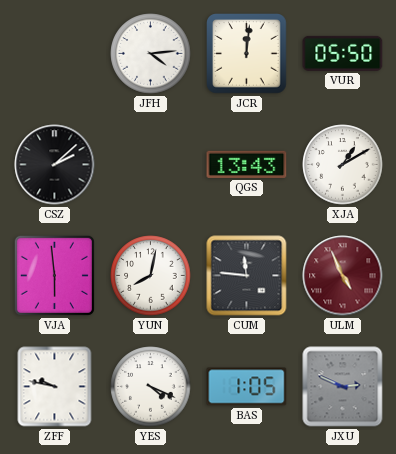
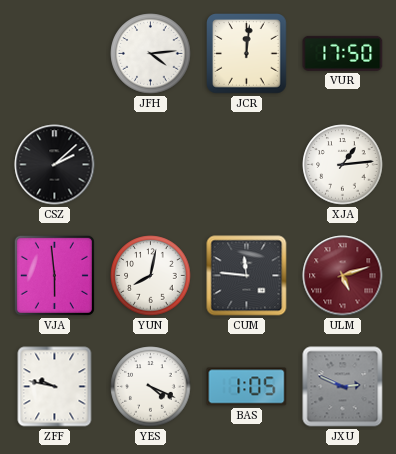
VUR: 05:50 -> 17:50
QGS: 13:43 -> none
XJA: 1:10 -> 1:14
ULM: 4:56 -> 5:12
